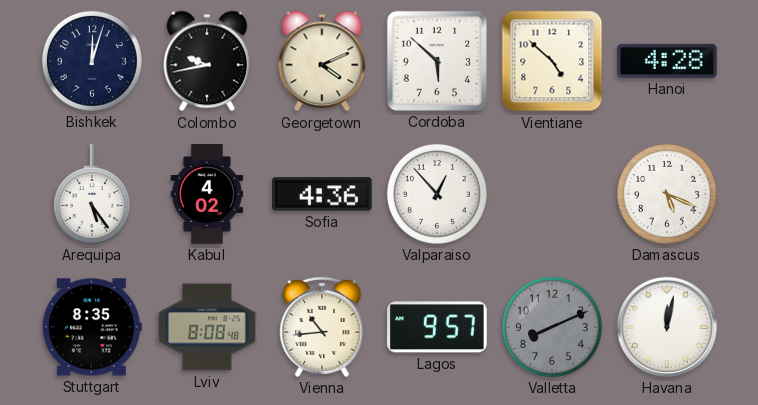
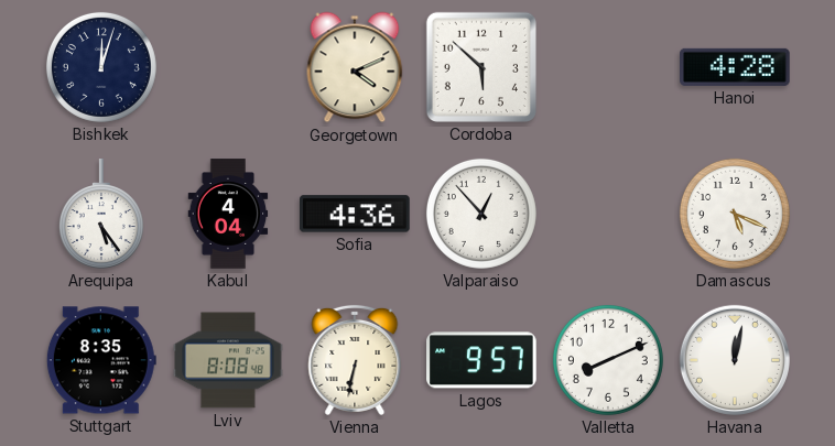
Colombo: 9:43 -> none
Vientiane: 4:52 -> none
Kabul: 4:02 -> 4:04
Vienna: 10:44 -> 6:32
Valletta dial: grey -> white
